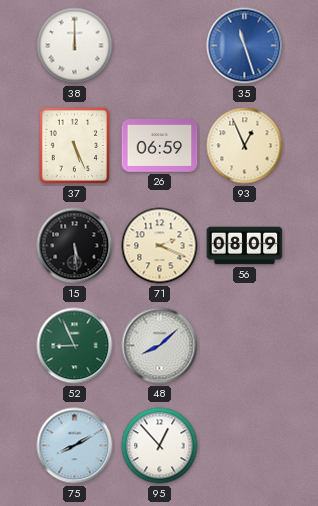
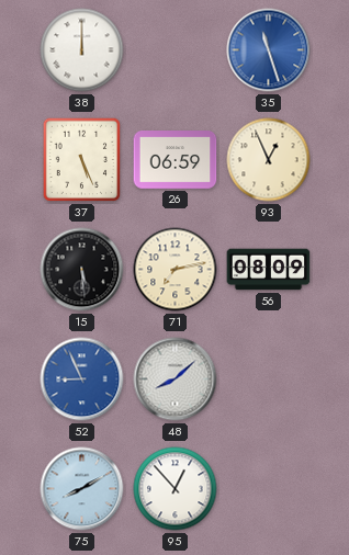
71: 2:19 -> 7:13
52 dial: green -> blue
